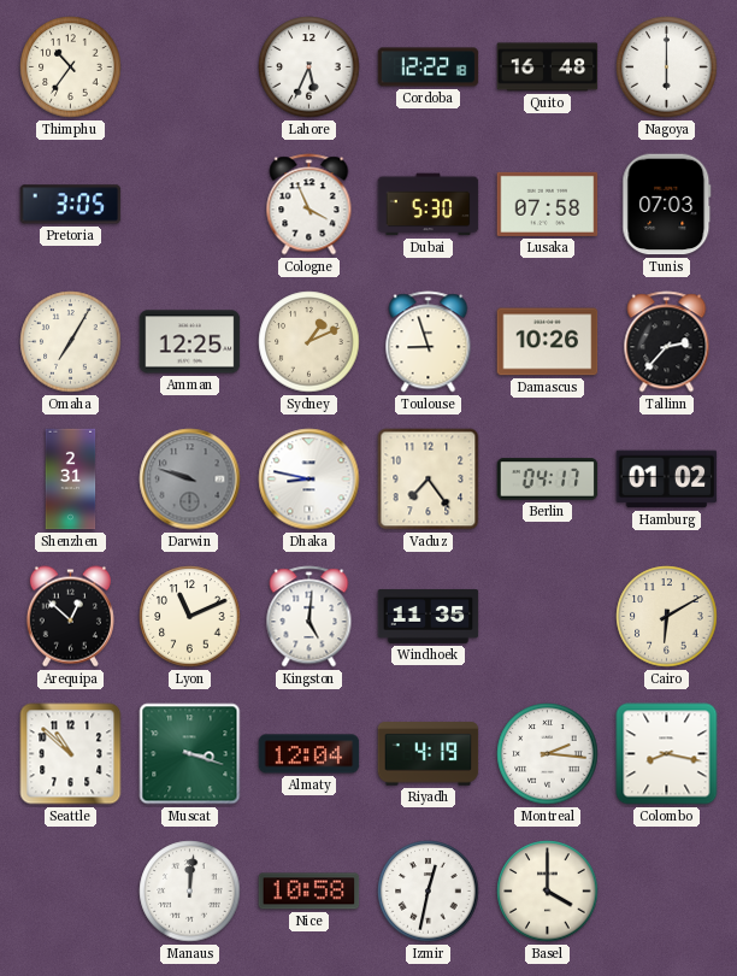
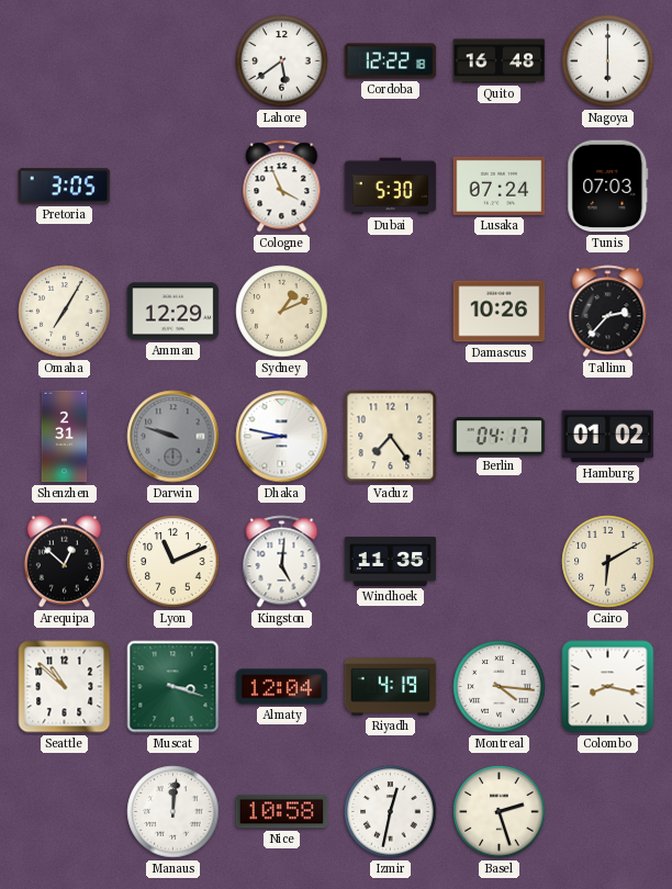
Thimphu: 10:36 -> none
Lahore: 5:34 -> 5:39
Lusaka: 07:58 -> 07:24
Amman: 12:25 -> 12:29
Toulouse: 8:57 -> none
Montreal: 2:16 -> 4:16
Basel: 4:00 -> 2:27
